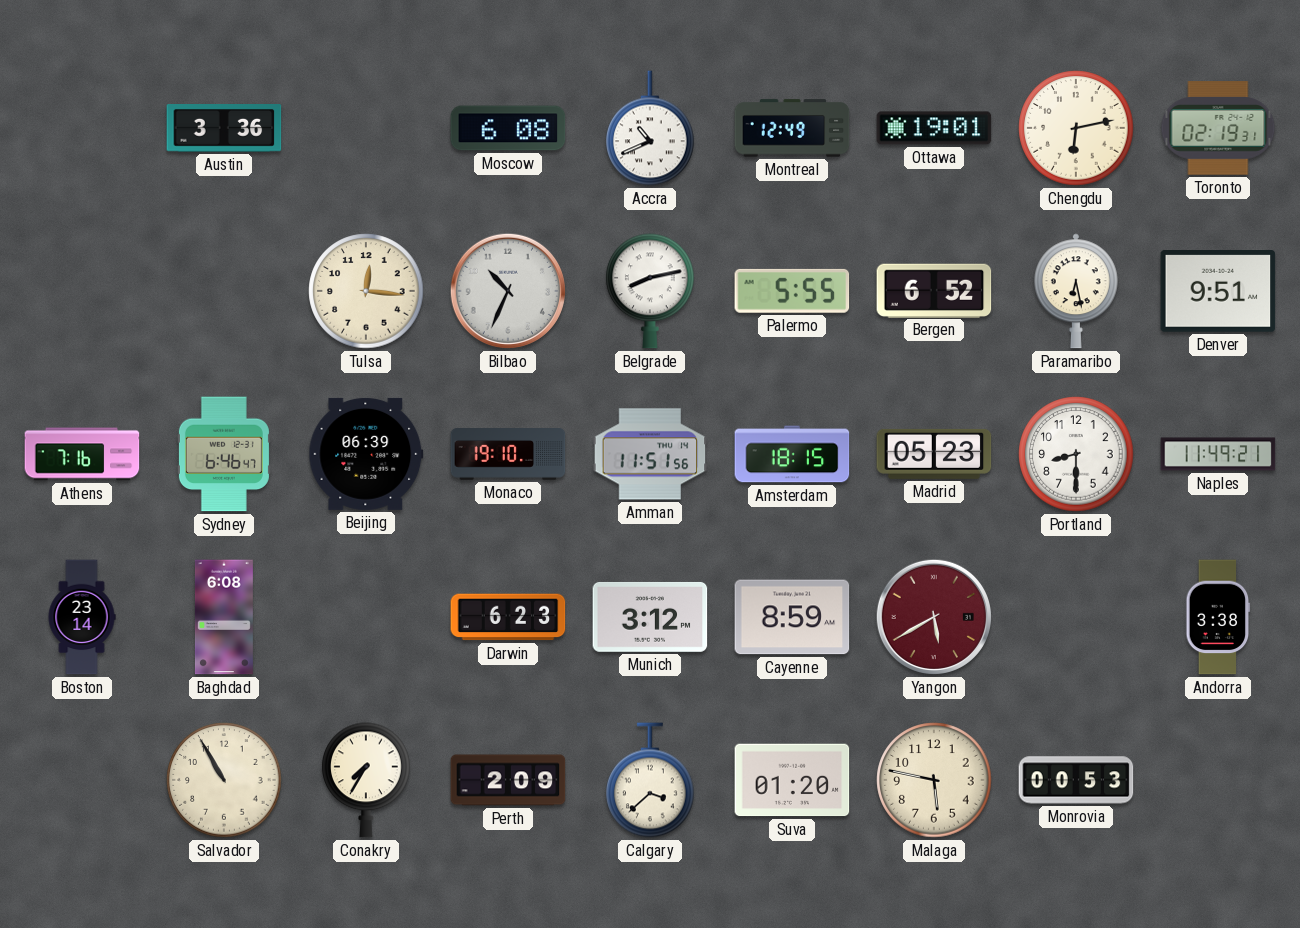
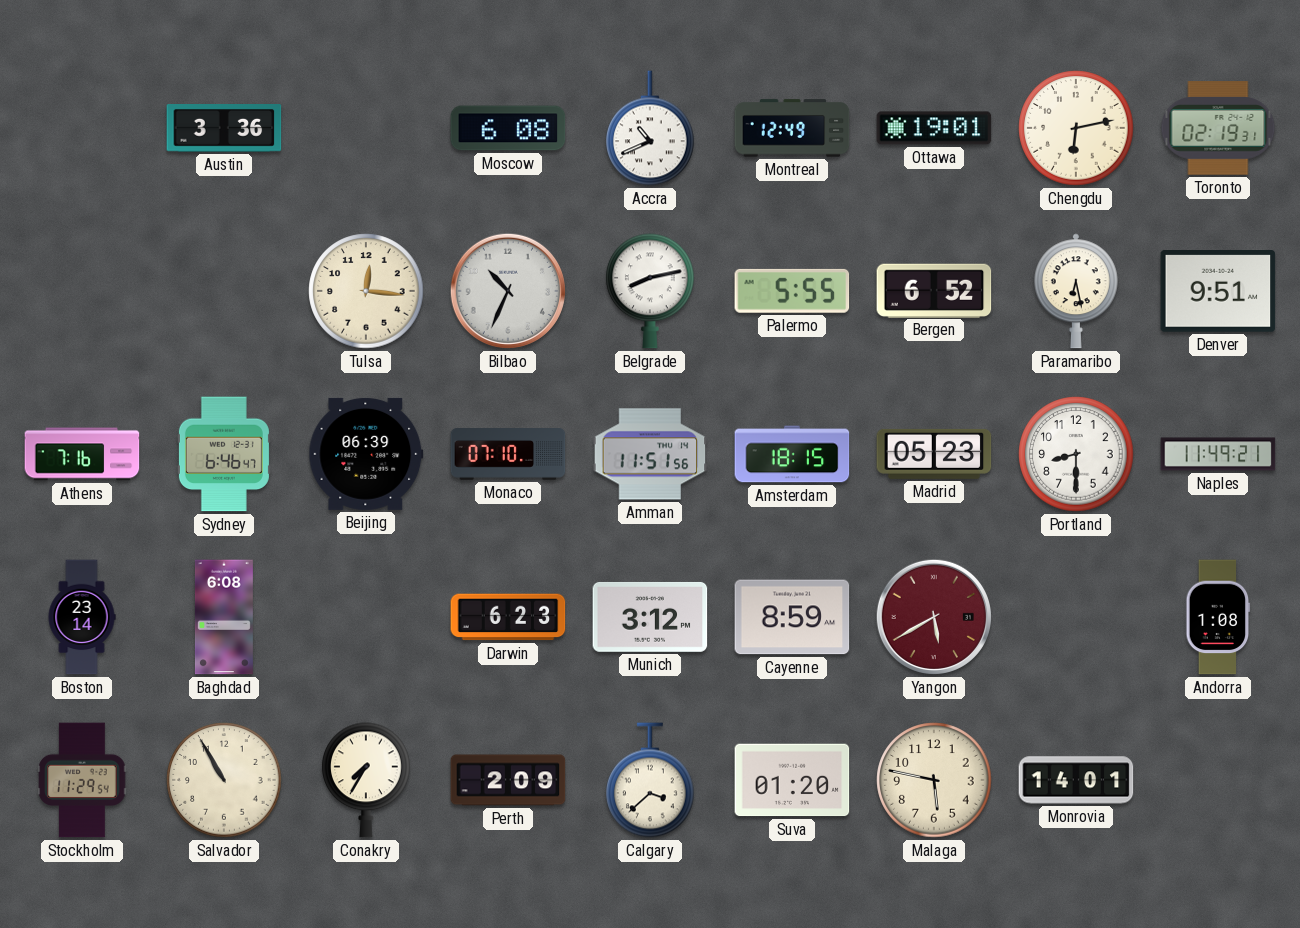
Monaco: 19:10 -> 07:10
Andorra: 3:38 -> 1:08
Stockholm: none -> 11:29
Monrovia: 00:53 -> 14:01
